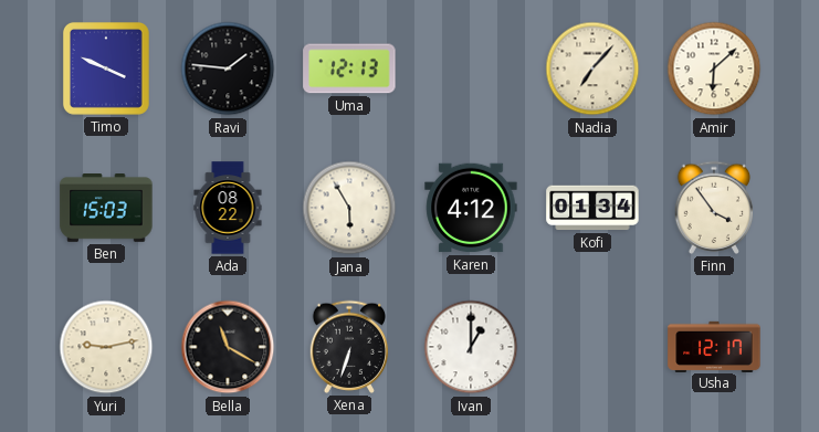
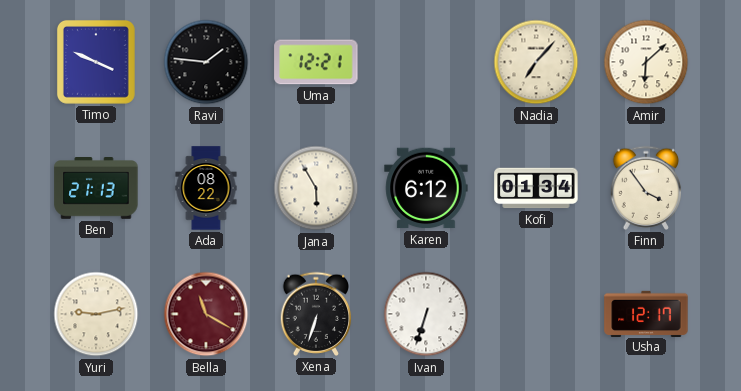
Uma: 12:13 -> 12:21
Ben: 15:03 -> 21:13
Karen: 4:12 -> 6:12
Bella dial: black -> burgundy
Ivan: 1:00 -> 6:33
